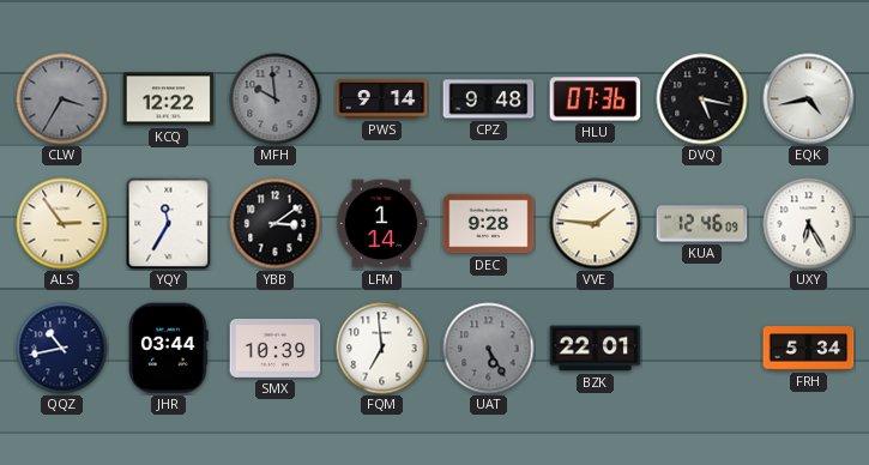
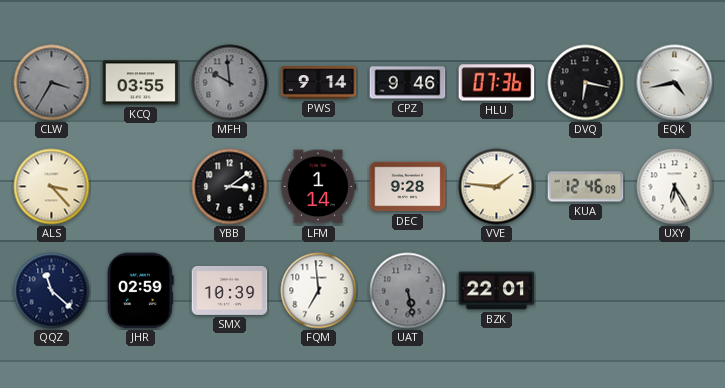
KCQ: 12:22 -> 03:55
CPZ: 9:48 -> 9:46
DVQ: 5:17 -> 6:17
ALS: 2:54 -> 3:23
YQY: 11:35 -> none
QQZ: 10:43 -> 11:22
JHR: 03:44 -> 02:59
UAT: 5:25 -> 5:28
FRH: 5:34 -> none
